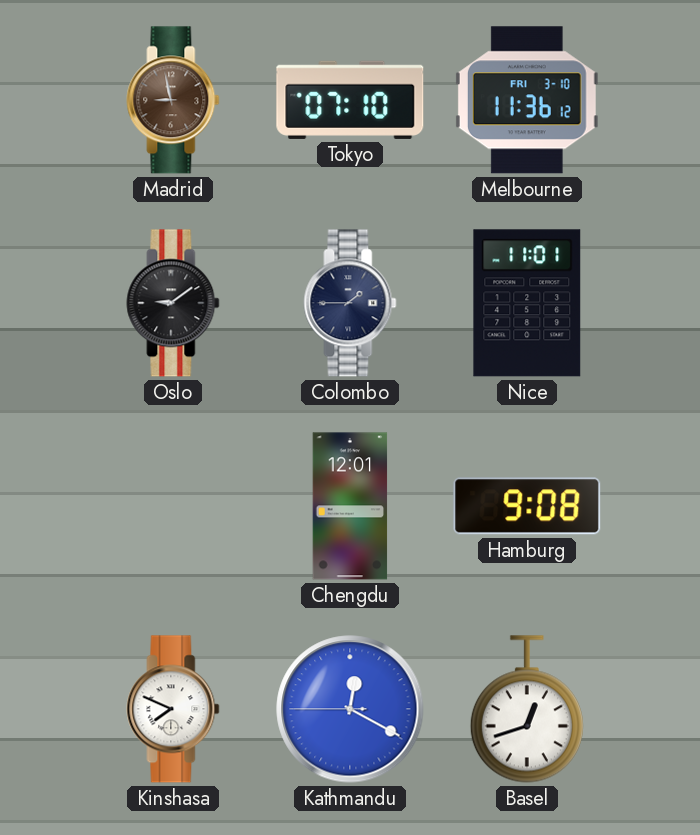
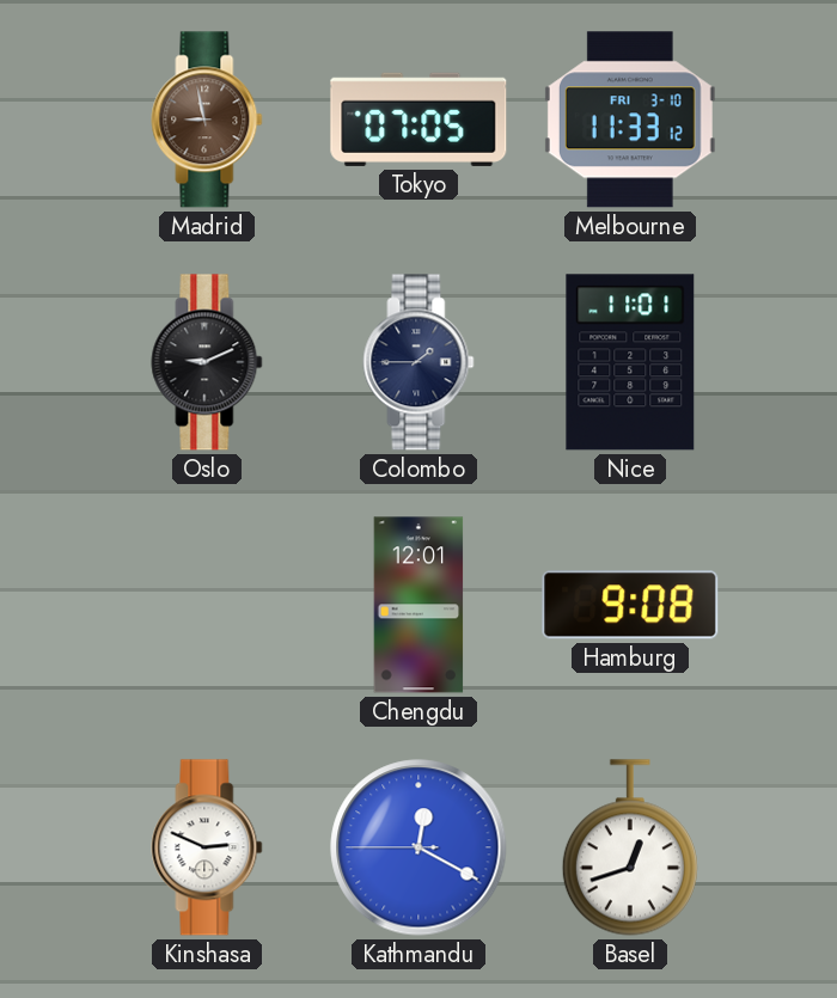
Tokyo: 07:10 -> 07:05
Melbourne: 11:36 -> 11:33
Oslo: 9:09 -> 9:11
Kinshasa: 7:49 -> 2:49
